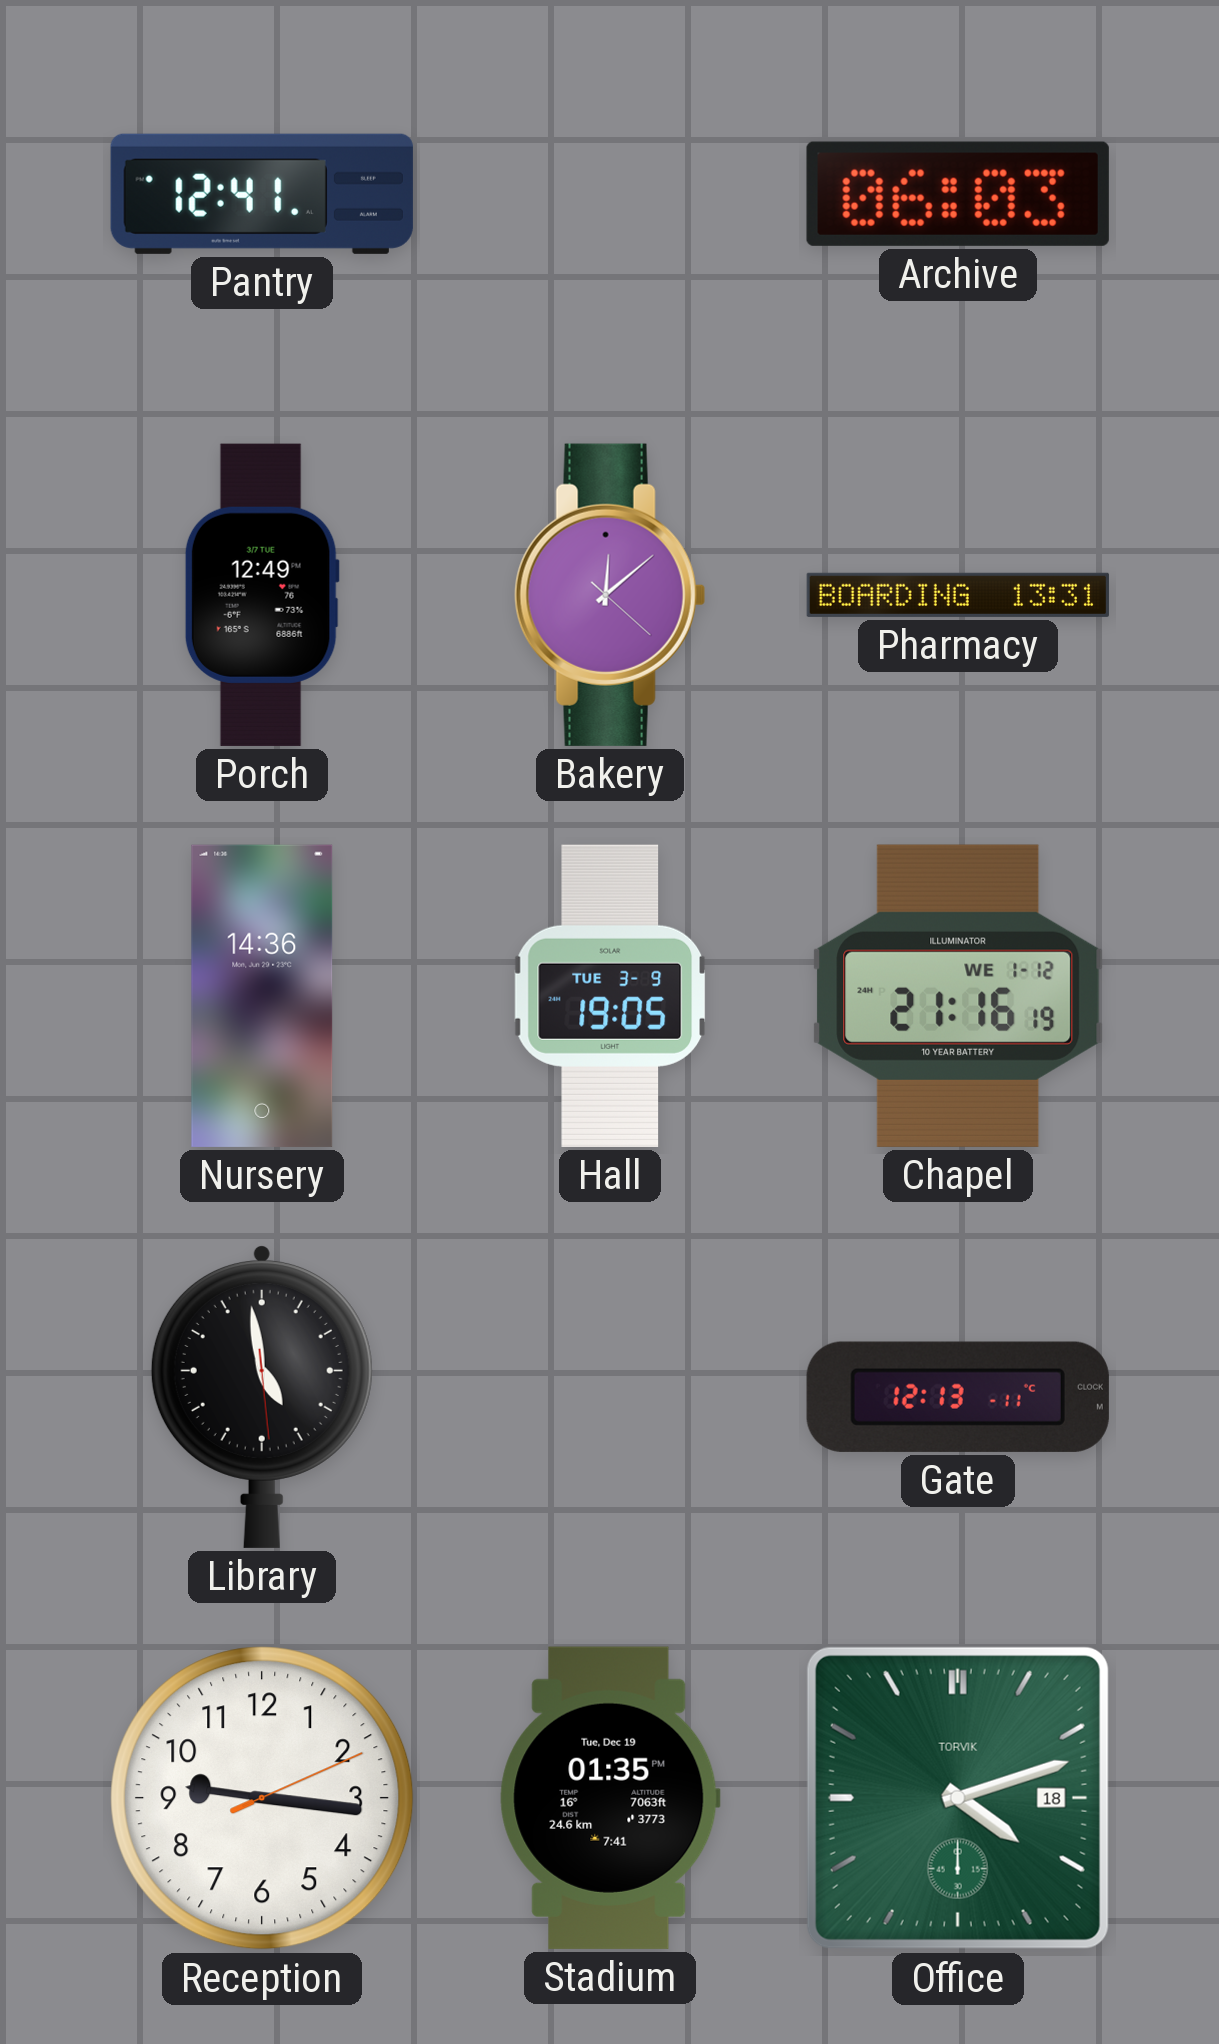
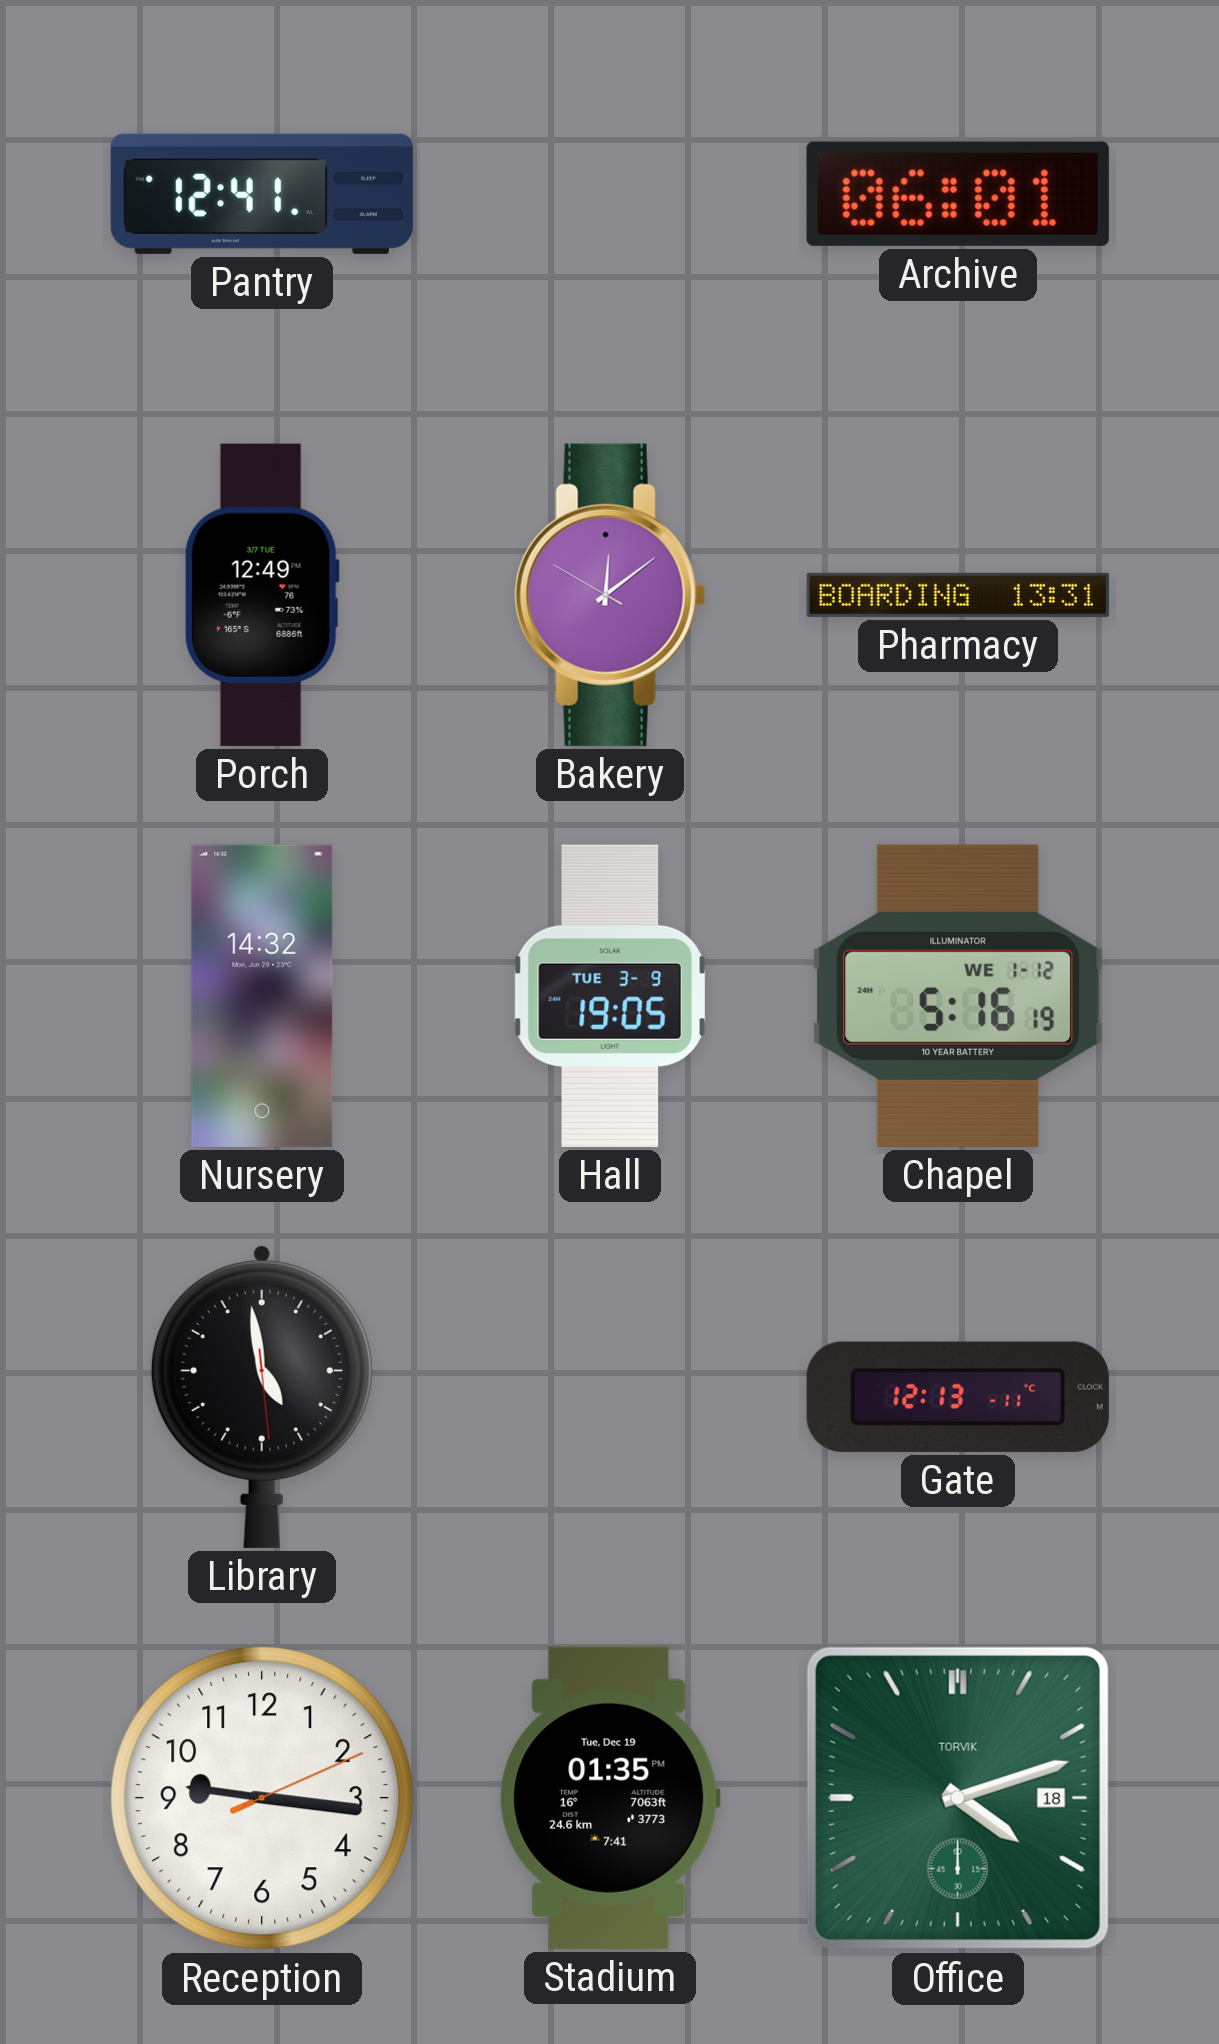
Archive: 06:03 -> 06:01
Bakery: 12:08:22 -> 12:08:50
Nursery: 14:36 -> 14:32
Chapel: 21:16 -> 5:16
